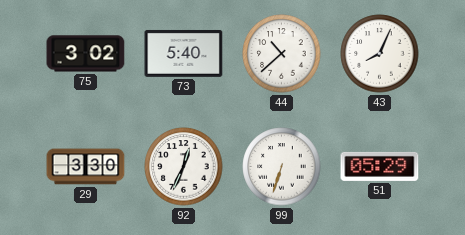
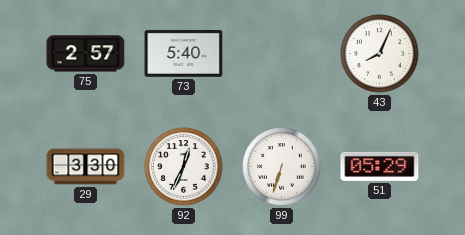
75: 3:02 -> 2:57
44: 10:38 -> none
